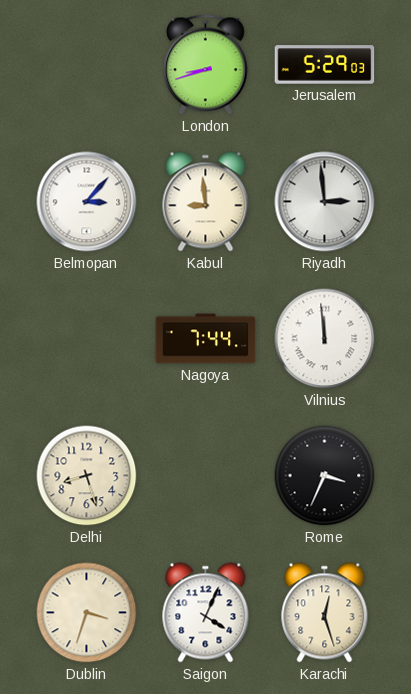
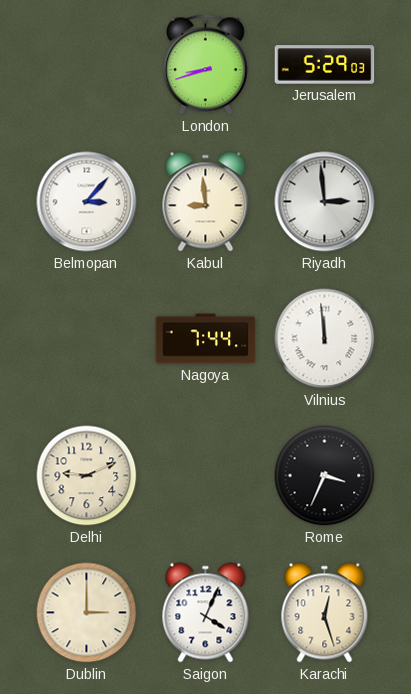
Delhi: 8:27 -> 9:11
Dublin: 3:33 -> 3:00
